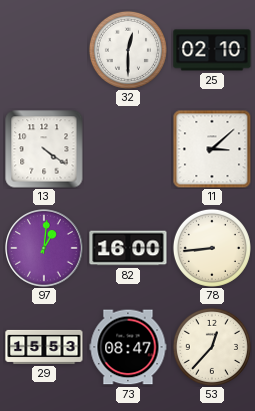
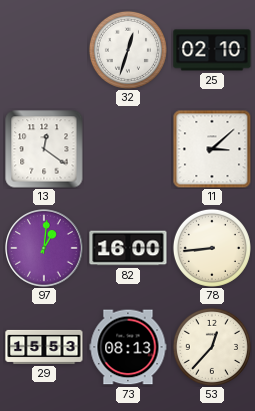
32: 12:30 -> 12:33
13: 4:21 -> 12:21
73: 08:47 -> 08:13
